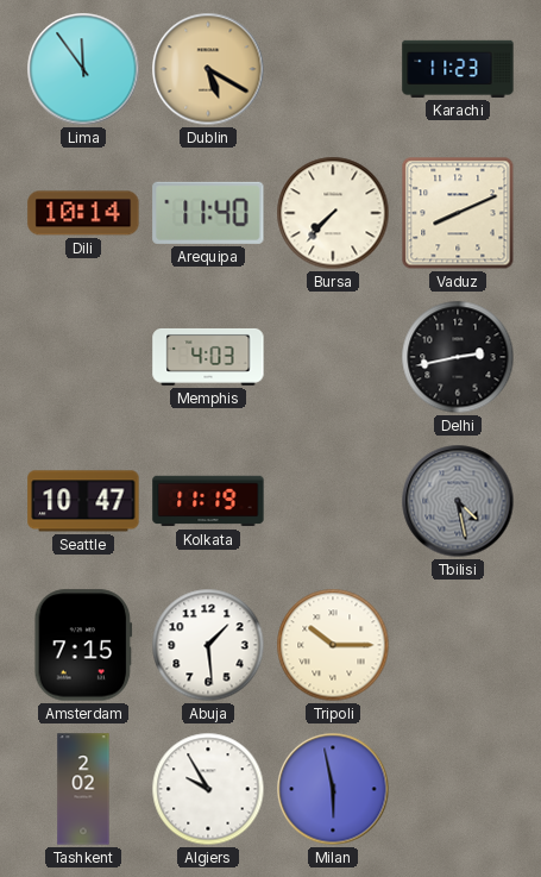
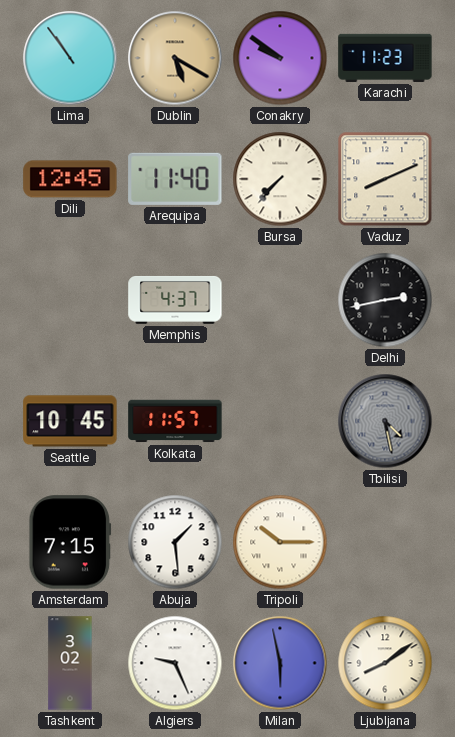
Lima: 11:54 -> 10:54
Conakry: none -> 9:51
Dili: 10:14 -> 12:45
Memphis: 4:03 -> 4:37
Seattle: 10:47 -> 10:45
Kolkata: 11:19 -> 11:57
Tashkent: 2:02 -> 3:02
Algiers: 9:55 -> 9:26
Ljubljana: none -> 8:09
